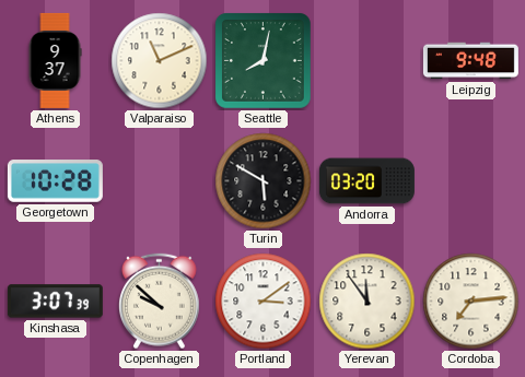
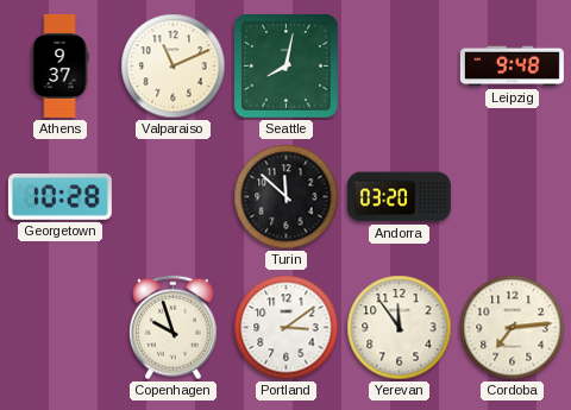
Turin: 5:50 -> 11:52
Kinshasa: 3:07 -> none
Copenhagen: 9:52 -> 9:57
